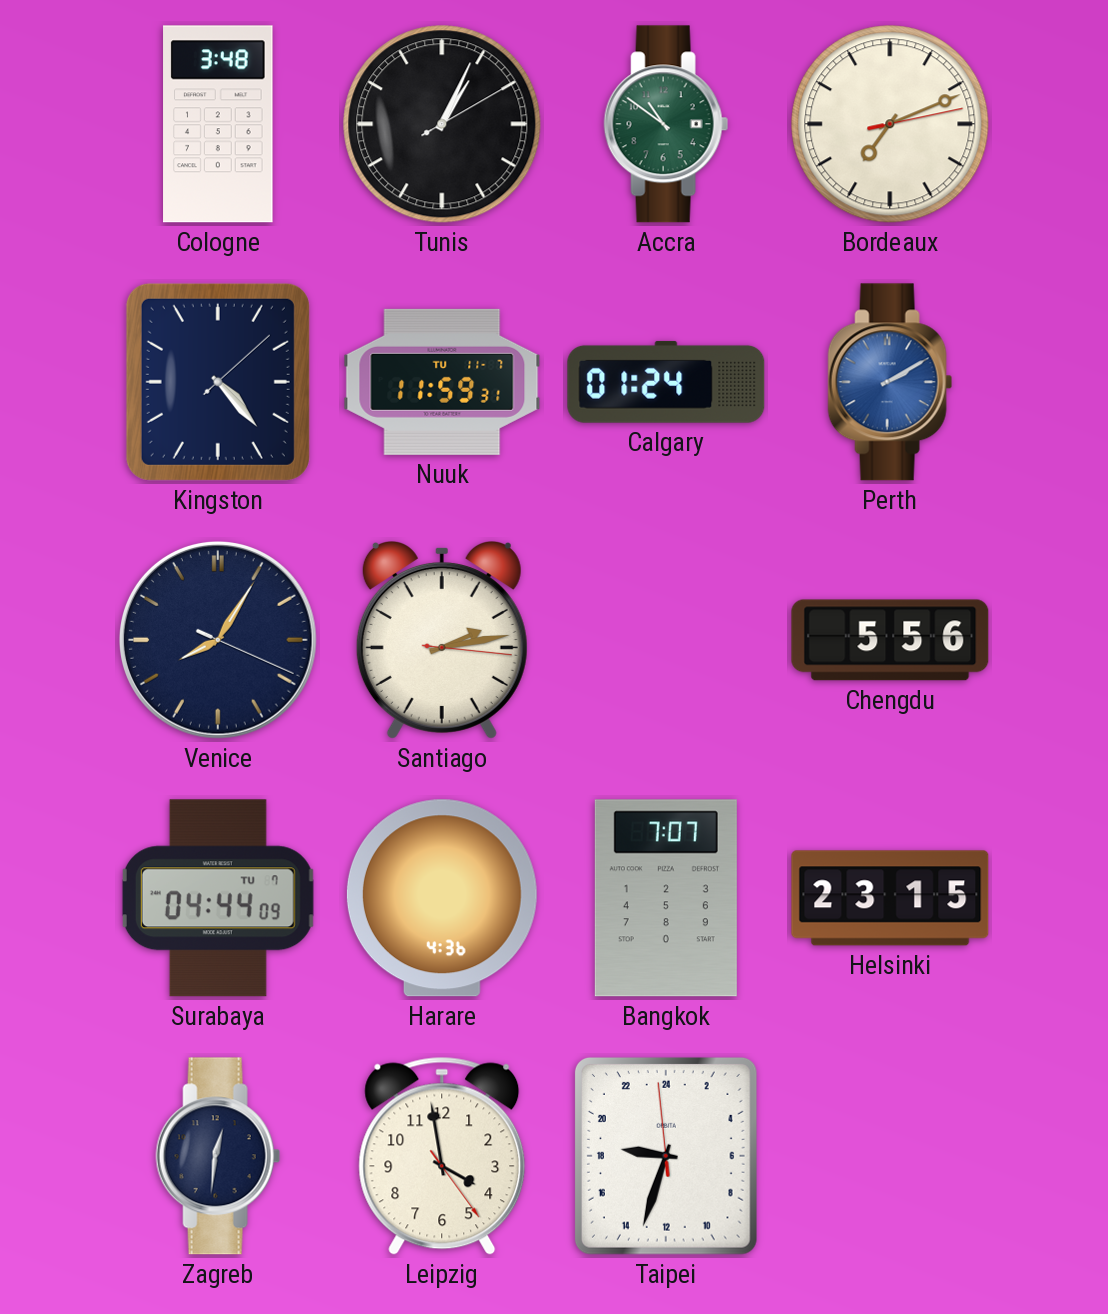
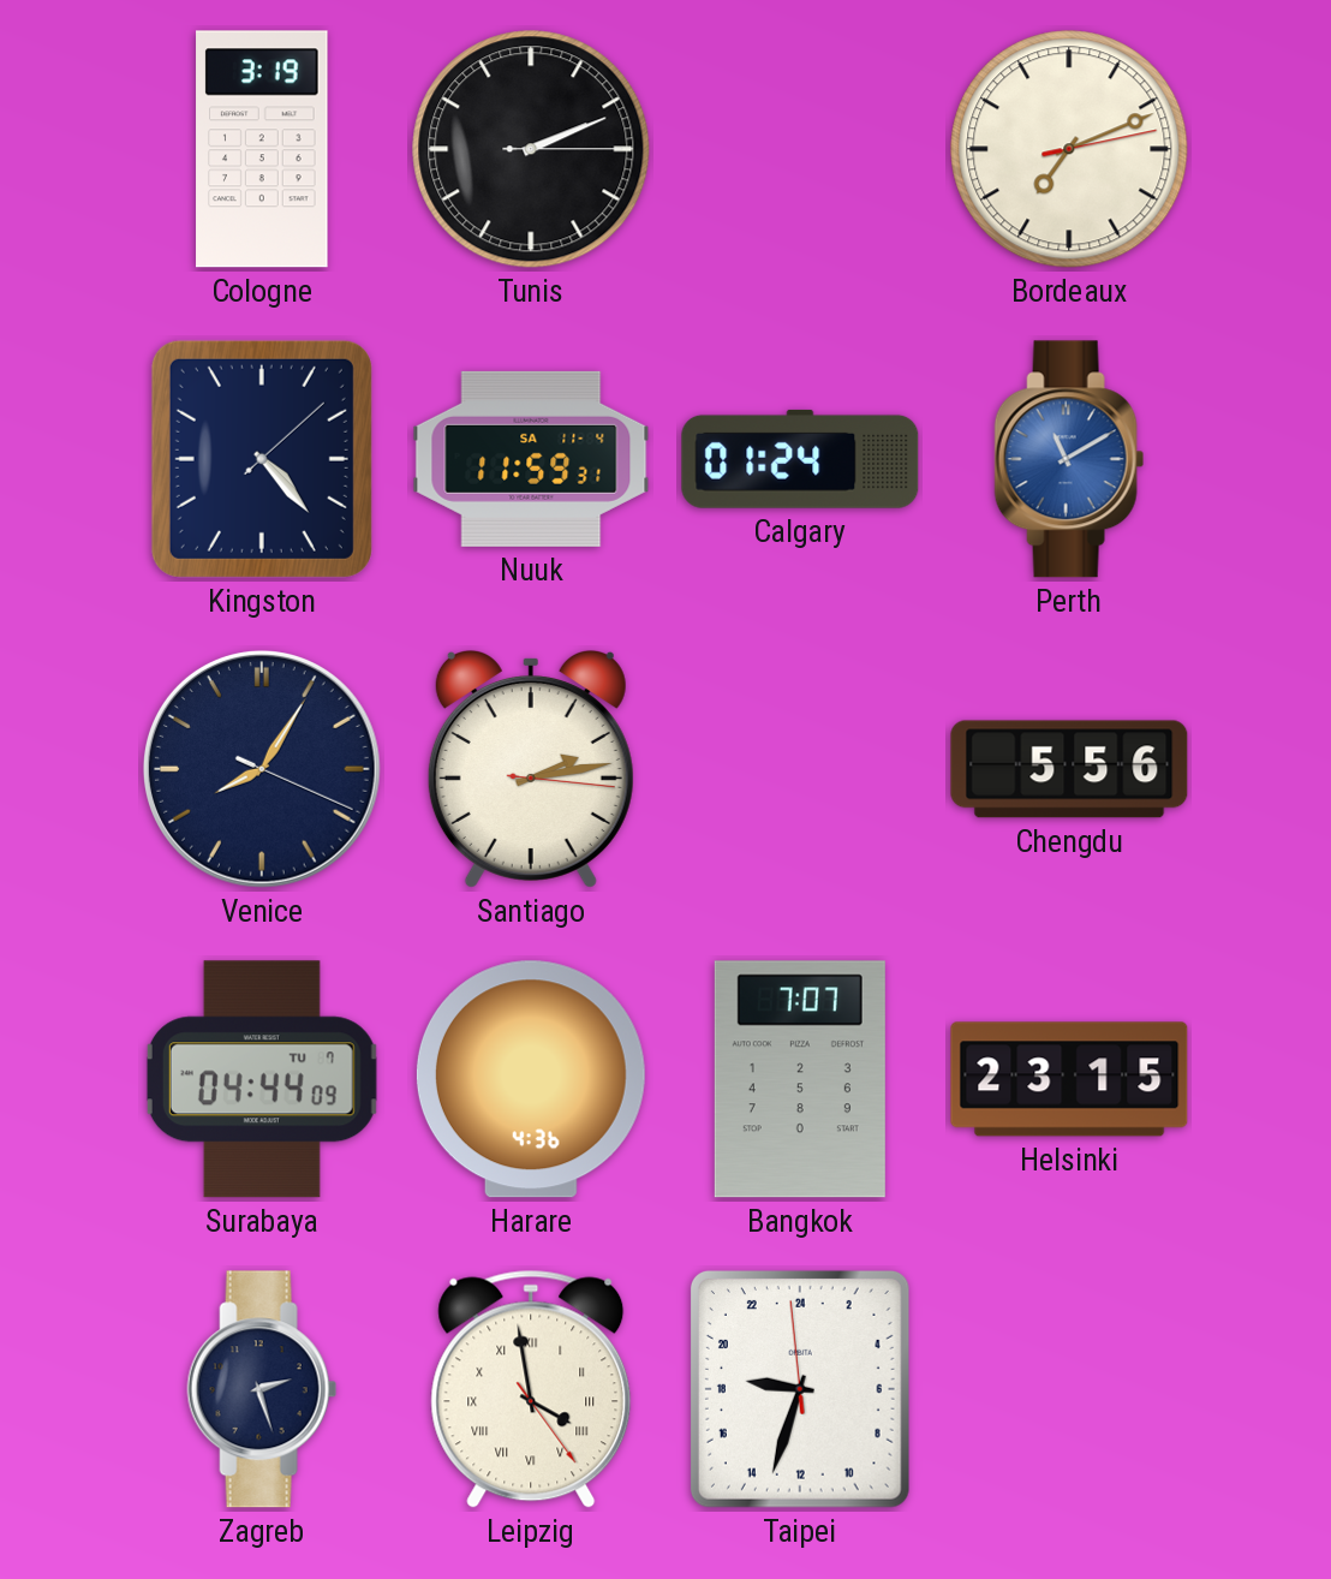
Cologne: 3:48 -> 3:19
Tunis: 1:04 -> 2:11
Accra: 10:51 -> none
Nuuk date: TU 11-7 -> SA 11-4
Perth: 2:10 -> 11:10
Zagreb: 12:31 -> 2:27
Leipzig numerals: Arabic -> Roman
